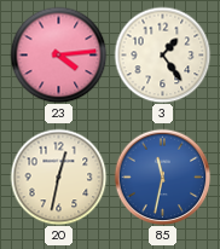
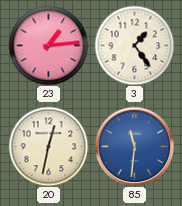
23: 4:14 -> 1:14
85: 11:32 -> 11:31
